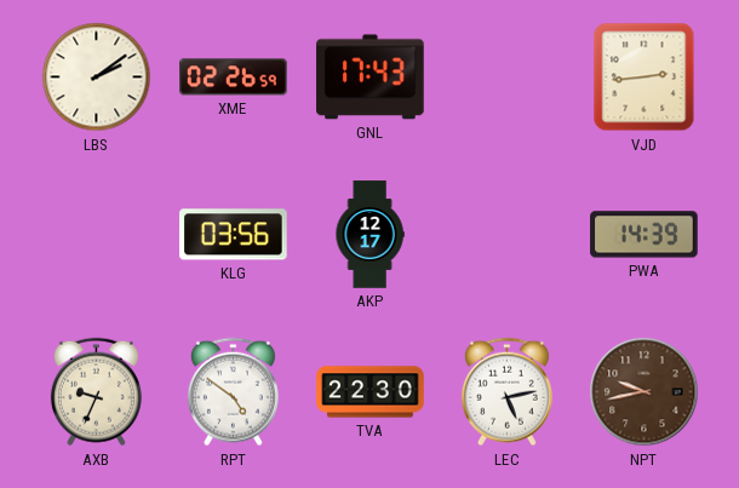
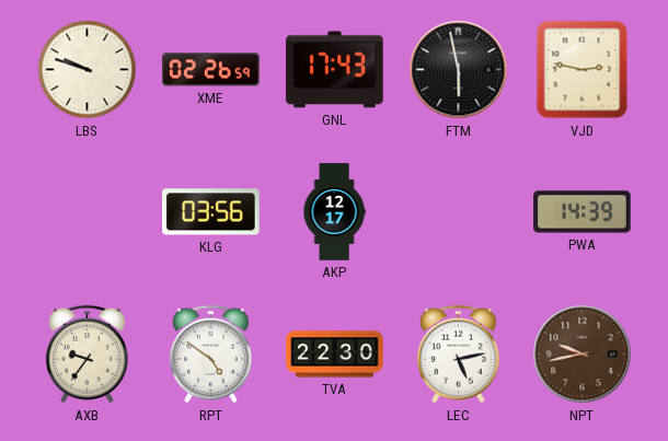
LBS: 2:09 -> 9:48
FTM: none -> 5:58
VJD: 2:44 -> 2:47
AXB: 9:34 -> 9:36
